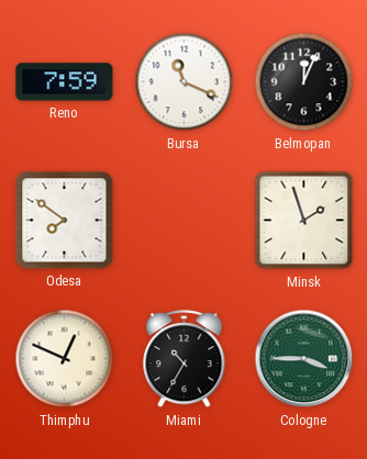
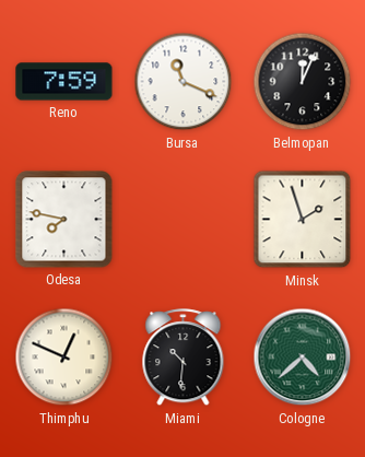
Odesa: 7:51 -> 7:47
Miami: 10:35 -> 10:31
Cologne: 3:45 -> 4:38
